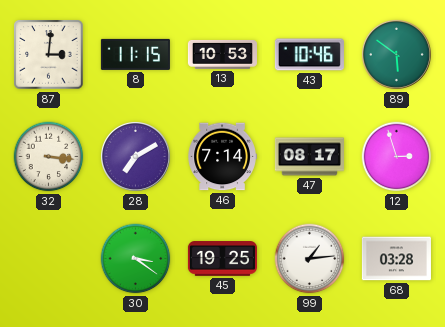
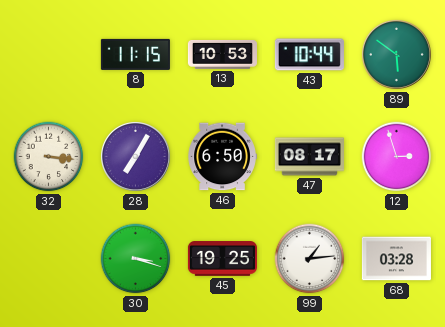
87: 3:01 -> none
43: 10:46 -> 10:44
28: 7:10 -> 7:05
46: 7:14 -> 6:50
30: 3:21 -> 3:18
